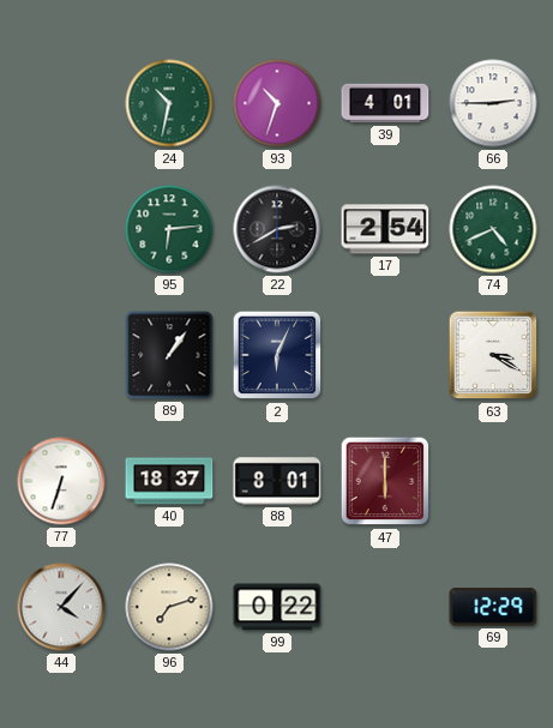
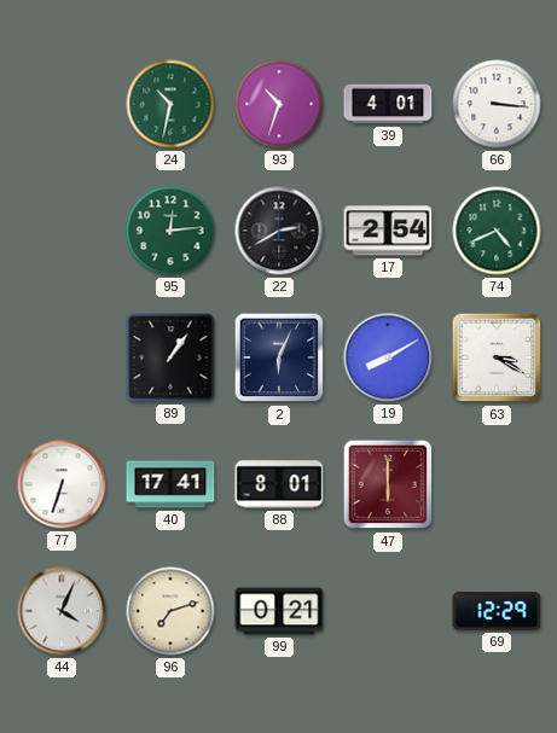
66: 2:45 -> 3:16
95: 6:14 -> 12:14
19: none -> 8:10
40: 18:37 -> 17:41
44: 4:07 -> 4:04
99: 0:22 -> 0:21
